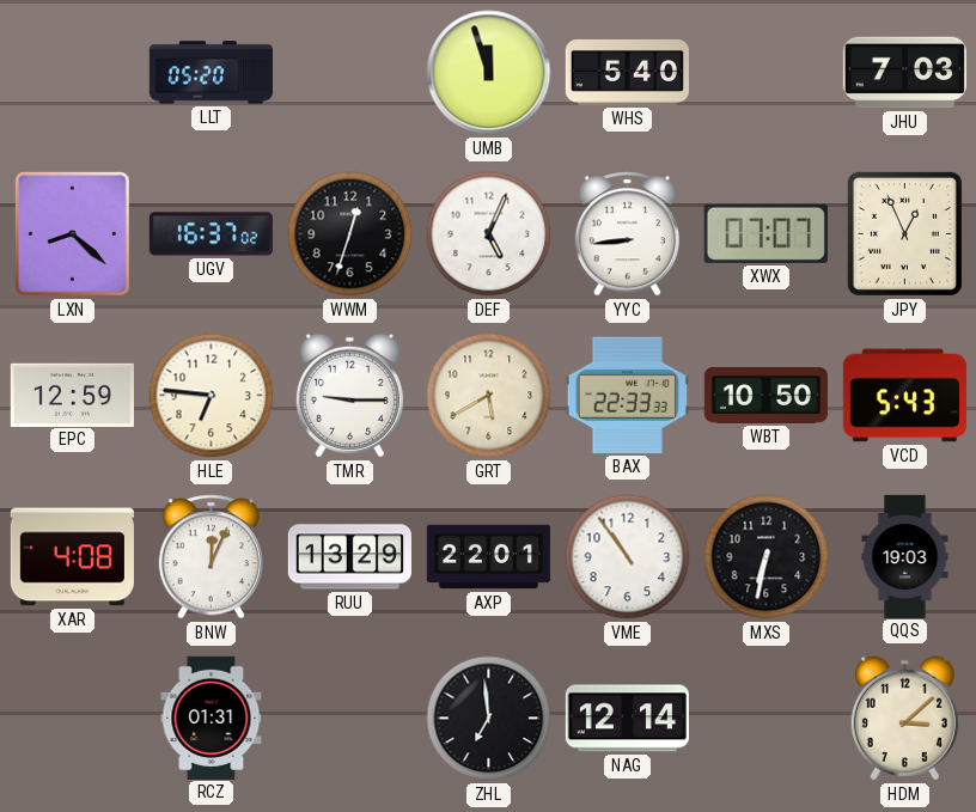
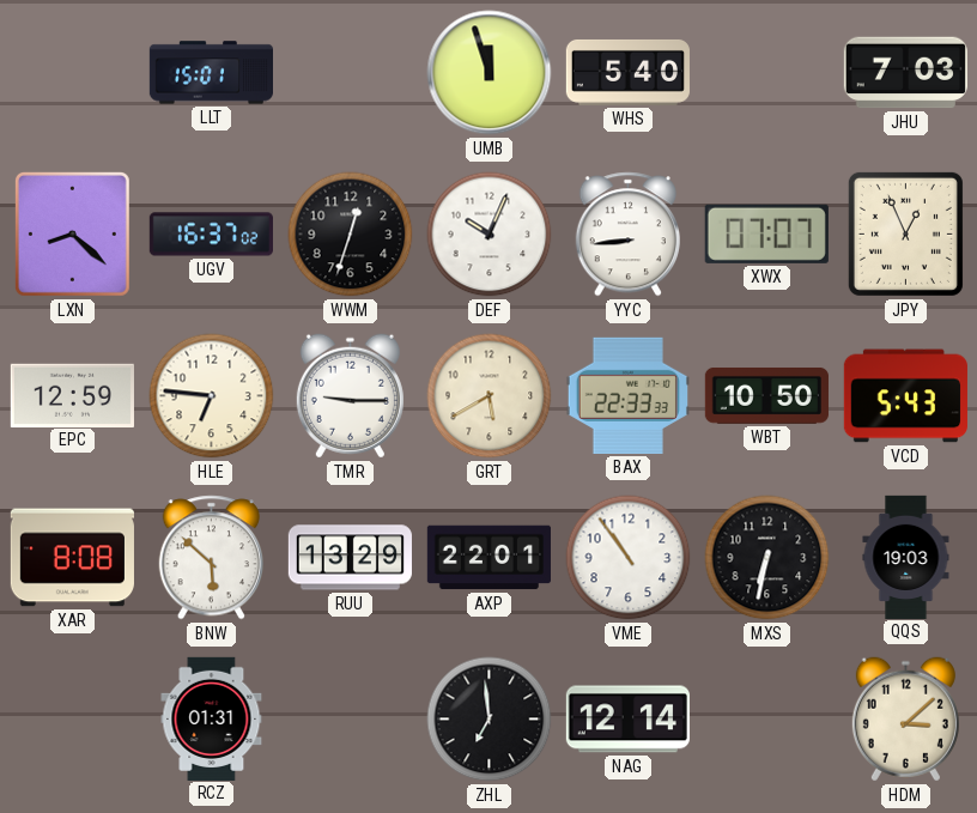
LLT: 05:20 -> 15:01
DEF: 5:04 -> 10:04
XAR: 4:08 -> 8:08
BNW: 12:04 -> 5:52
